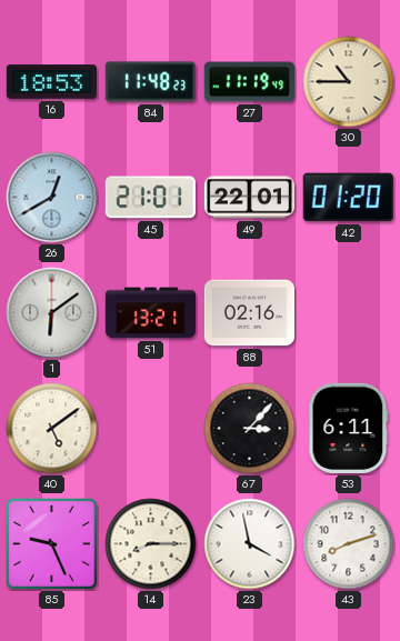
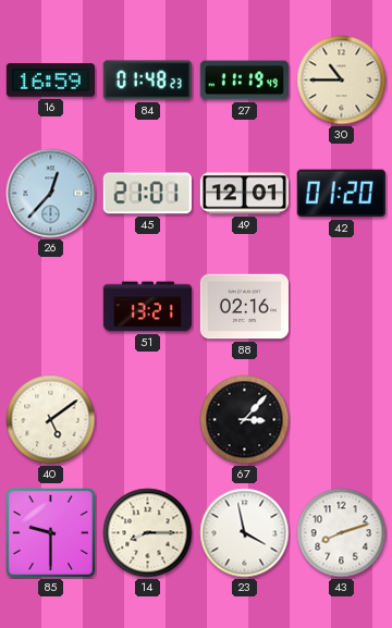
16: 18:53 -> 16:59
84: 11:48 -> 01:48
26: 12:40 -> 12:37
49: 22:01 -> 12:01
1: 6:09 -> none
53: 6:11 -> none
85: 9:26 -> 9:30
